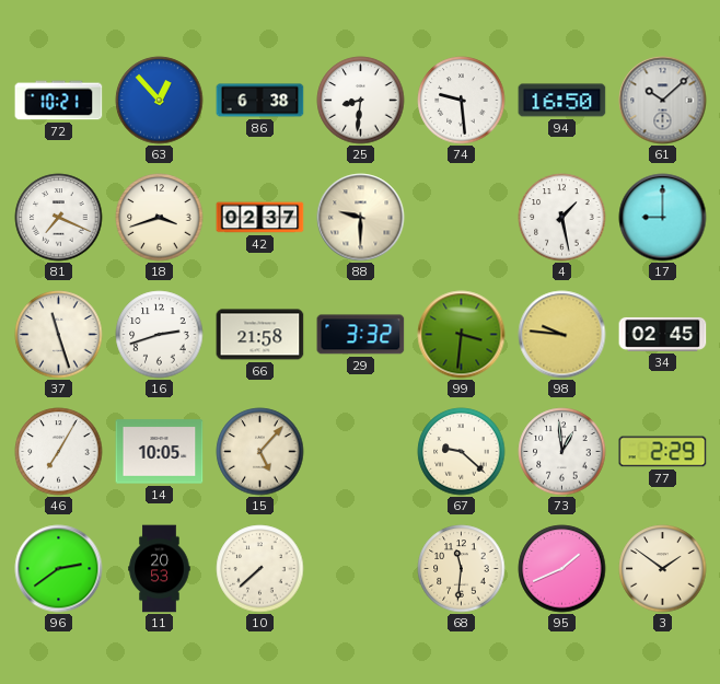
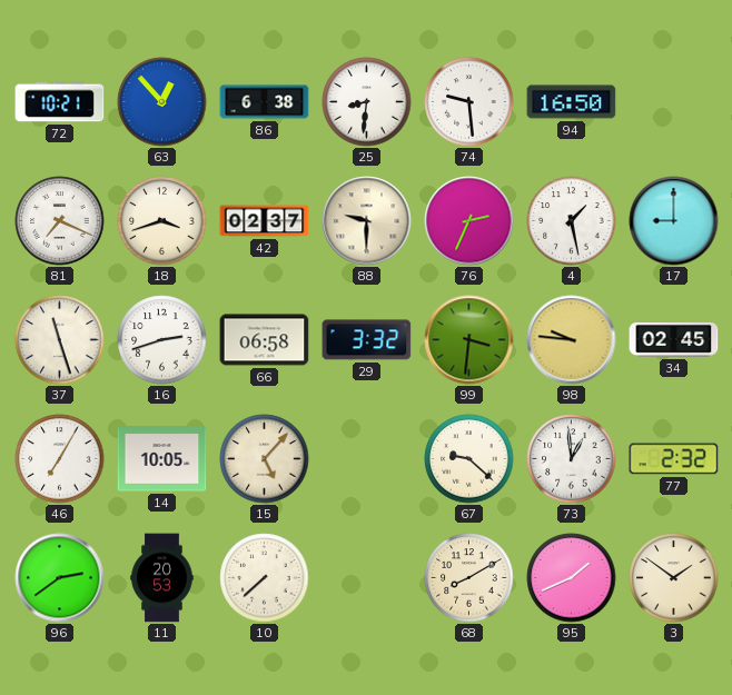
61: 10:08 -> none
76: none -> 2:34
66: 21:58 -> 06:58
77: 2:29 -> 2:32
68: 11:31 -> 8:10
